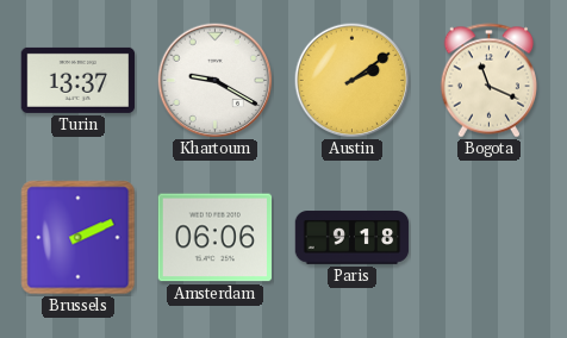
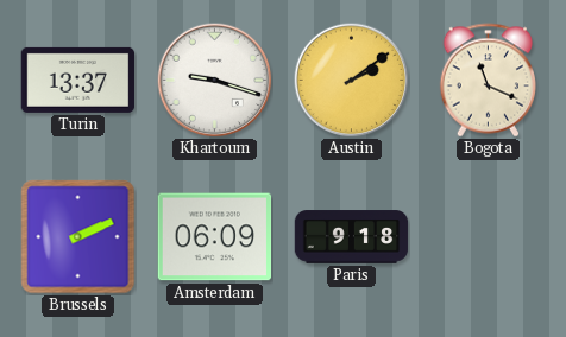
Khartoum: 9:20 -> 9:18
Amsterdam: 06:06 -> 06:09
